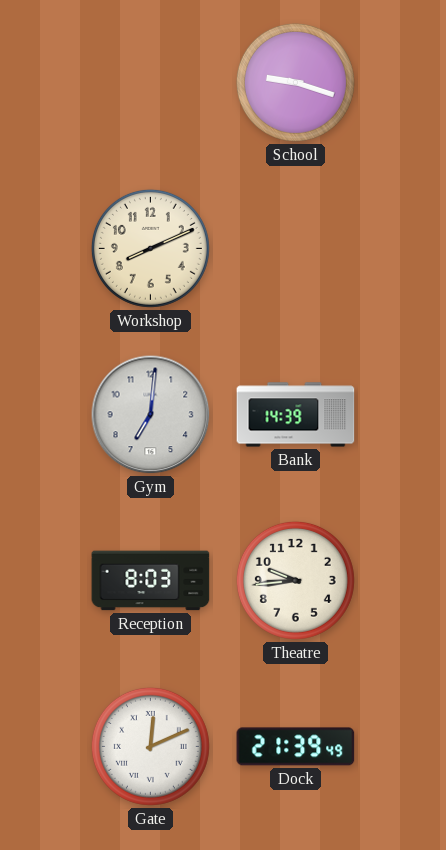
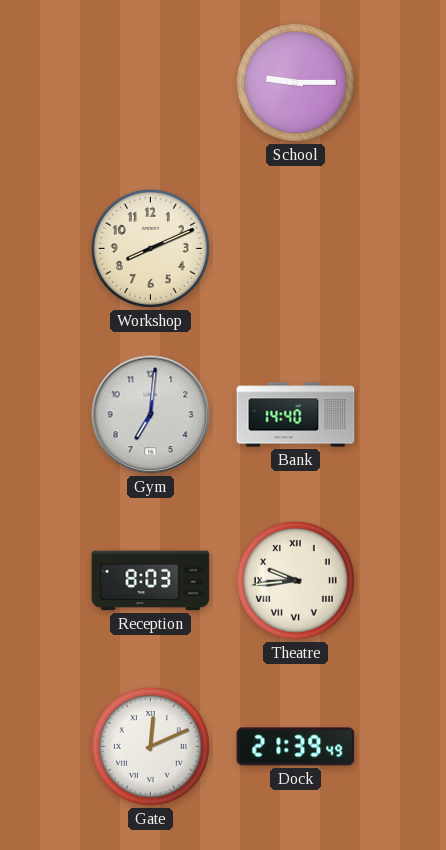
School: 9:18 -> 9:15
Bank: 14:39 -> 14:40
Theatre numerals: Arabic -> Roman
